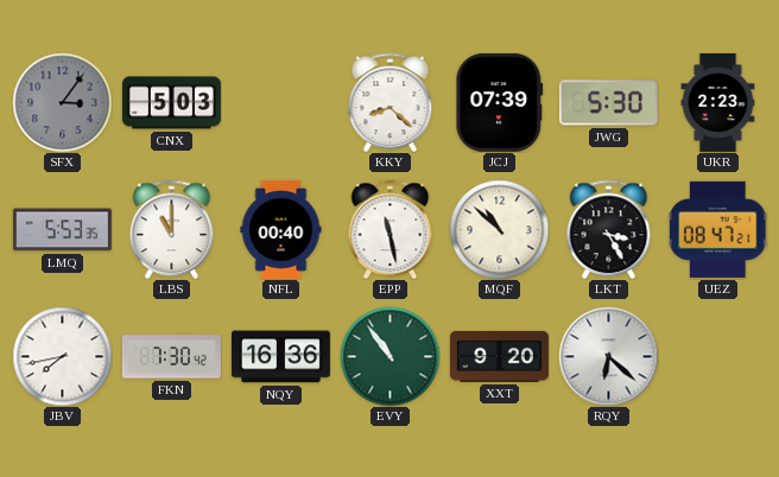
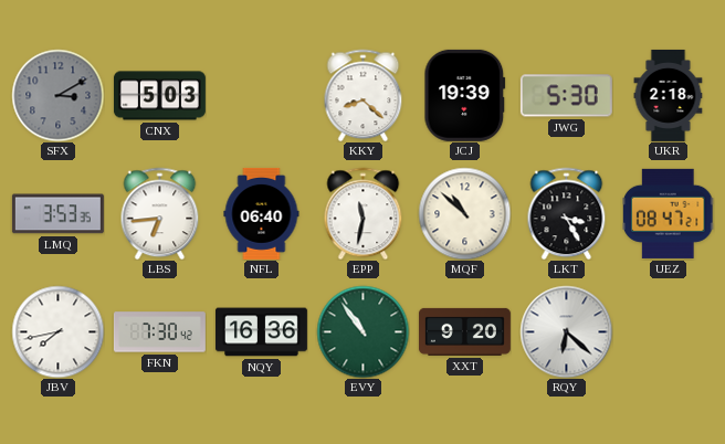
SFX: 3:06 -> 3:10
JCJ: 07:39 -> 19:39
UKR: 2:23 -> 2:18
LMQ: 5:53 -> 3:53
LBS: 11:00 -> 6:44
NFL: 00:40 -> 06:40
EPP: 11:28 -> 11:32
